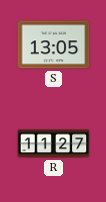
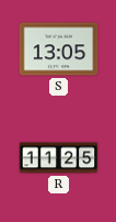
R: 11:27 -> 11:25
